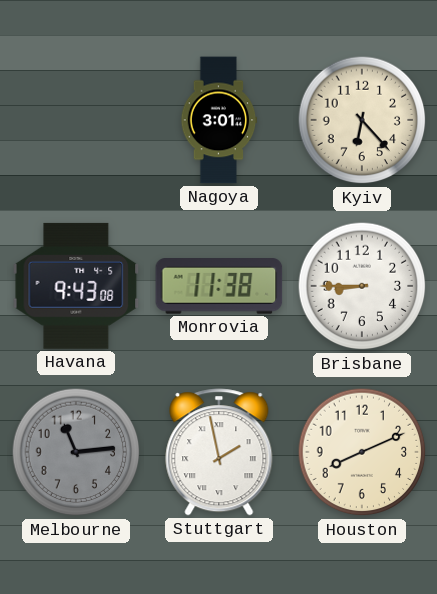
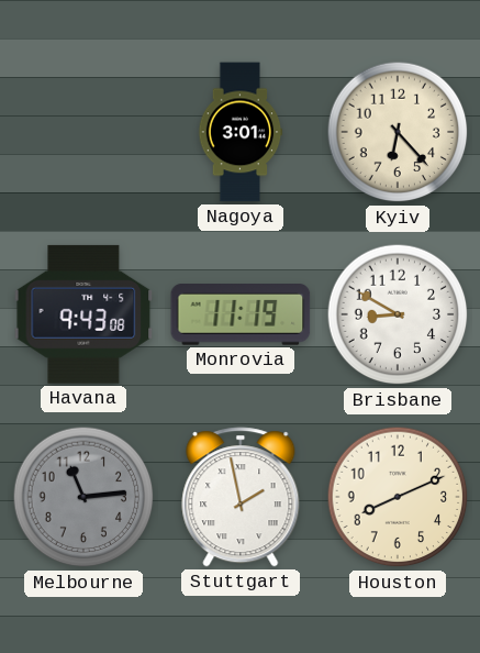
Monrovia: 11:38 -> 11:19
Brisbane: 8:45 -> 8:50
